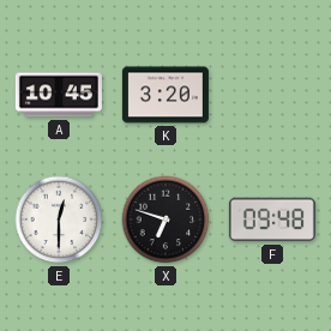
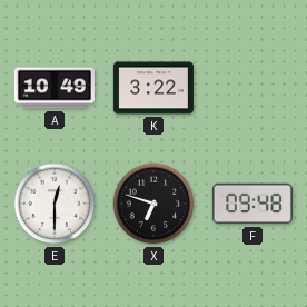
A: 10:45 -> 10:49
K: 3:20 -> 3:22
